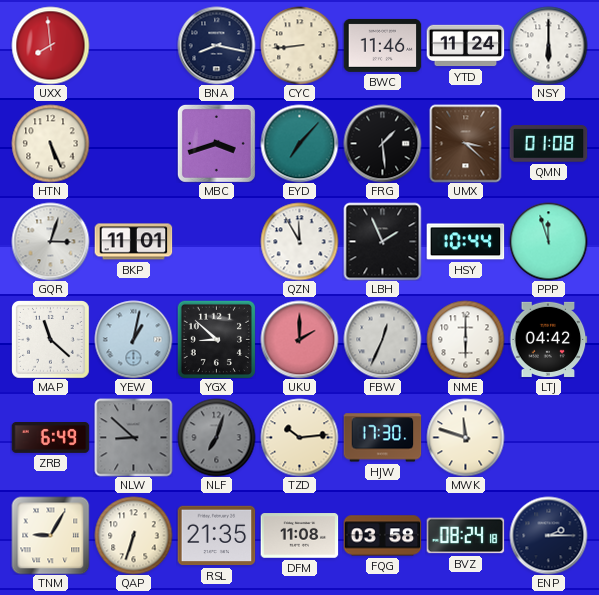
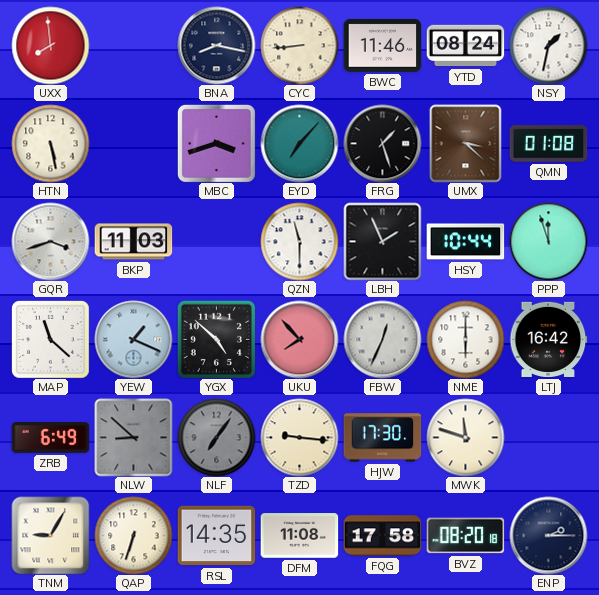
YTD: 11:24 -> 08:24
NSY: 6:00 -> 1:32
HTN: 5:26 -> 5:28
FRG: 1:29 -> 1:27
GQR: 3:03 -> 3:42
BKP: 11:01 -> 11:03
QZN: 11:55 -> 11:30
YEW: 1:02 -> 1:19
YGX: 8:52 -> 4:52
UKU: 2:00 -> 7:53
LTJ: 04:42 -> 16:42
NLF: 7:03 -> 7:06
TZD: 10:14 -> 9:16
RSL: 21:35 -> 14:35
FQG: 03:58 -> 17:58
BVZ: 08:24 -> 08:20
